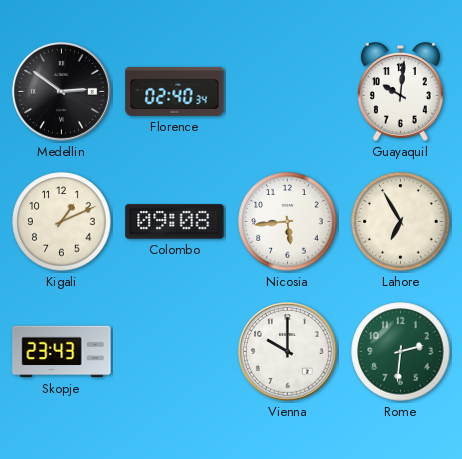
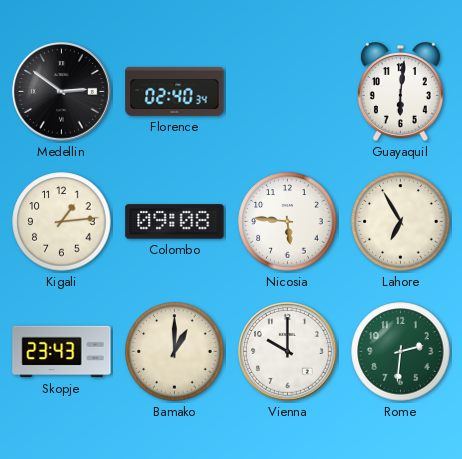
Guayaquil: 10:01 -> 6:01
Kigali: 1:11 -> 1:14
Nicosia: 5:44 -> 5:46
Bamako: none -> 1:00
